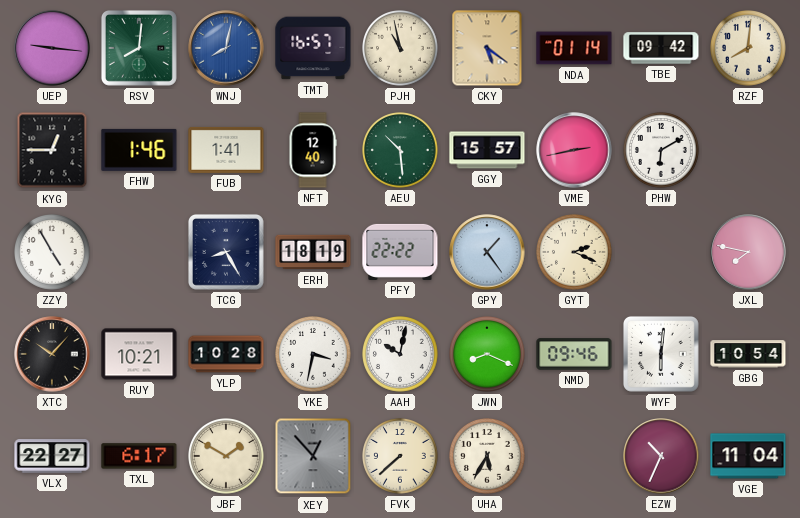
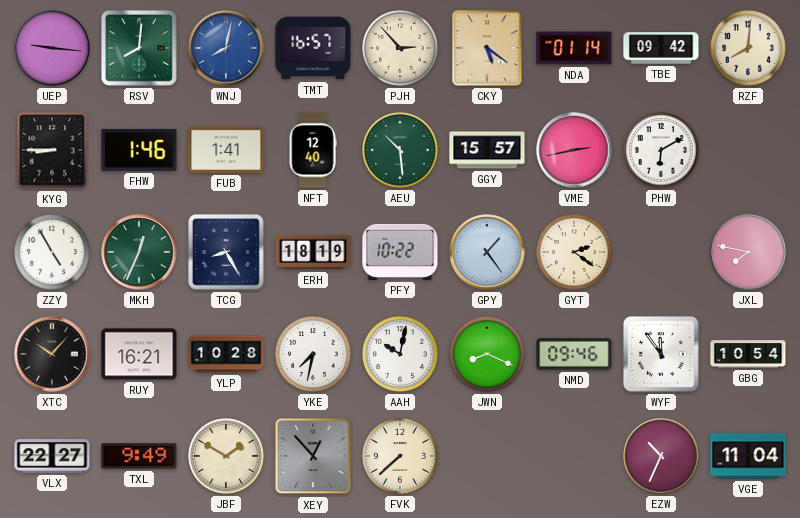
PJH: 10:58 -> 2:53
KYG: 12:45 -> 8:45
MKH: none -> 12:34
PFY: 22:22 -> 10:22
GYT: 2:19 -> 2:21
RUY: 10:21 -> 16:21
YKE: 3:32 -> 7:32
WYF: 6:01 -> 11:54
TXL: 6:17 -> 9:49
UHA: 5:35 -> none
